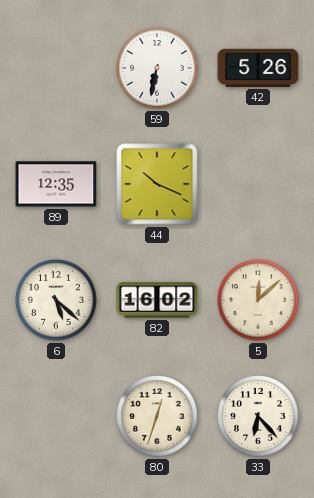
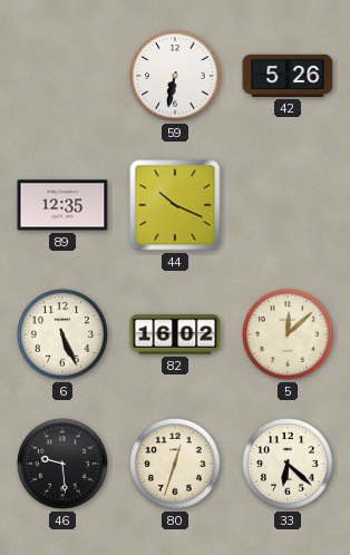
6: 5:22 -> 5:26
46: none -> 9:29
33: 6:23 -> 6:22
